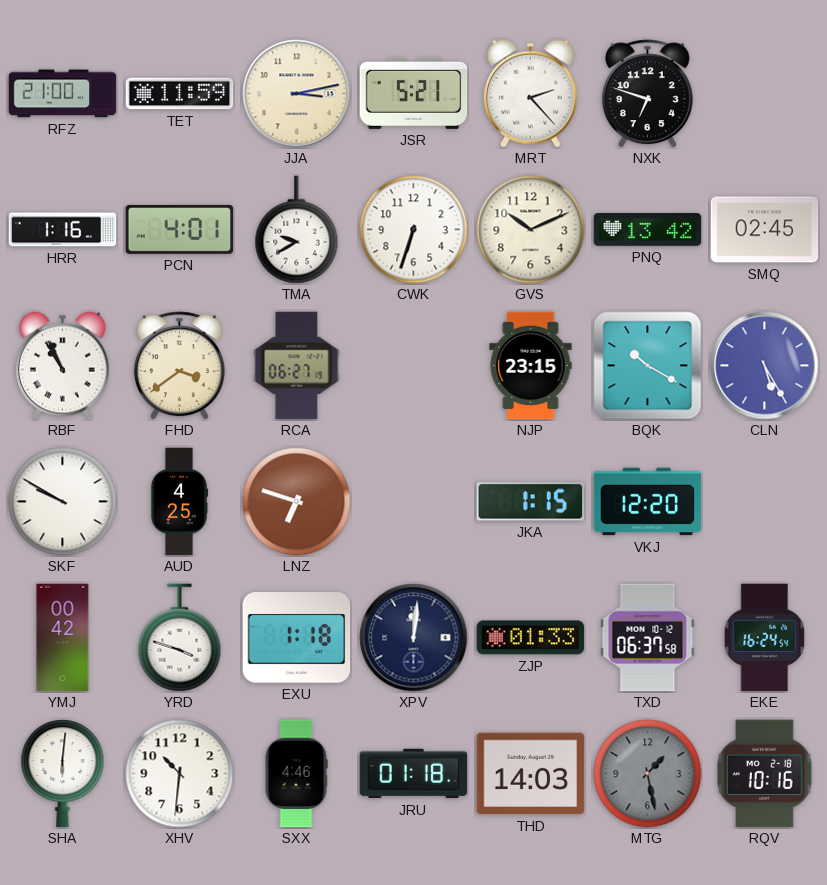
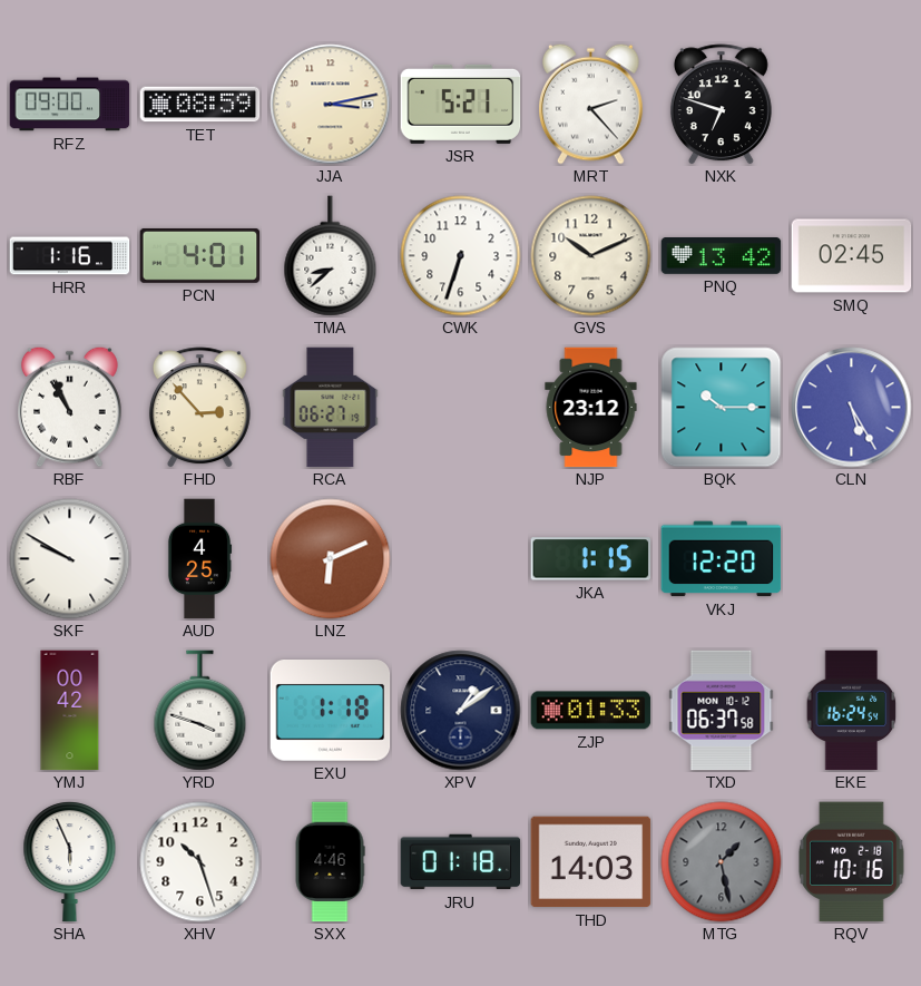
RFZ: 21:00 -> 09:00
TET: 11:59 -> 08:59
TMA: 9:40 -> 8:38
FHD: 3:39 -> 2:53
NJP: 23:15 -> 23:12
BQK: 10:20 -> 10:15
LNZ: 6:48 -> 6:11
XPV: 12:01 -> 1:09
SHA: 6:01 -> 5:56
XHV: 10:31 -> 10:27
